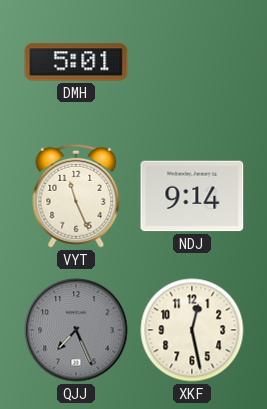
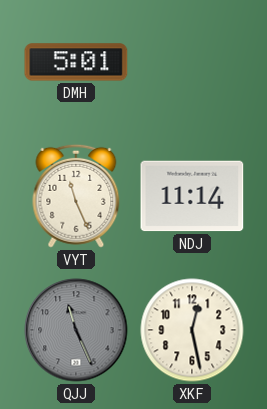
NDJ: 9:14 -> 11:14
QJJ: 7:26 -> 11:26
